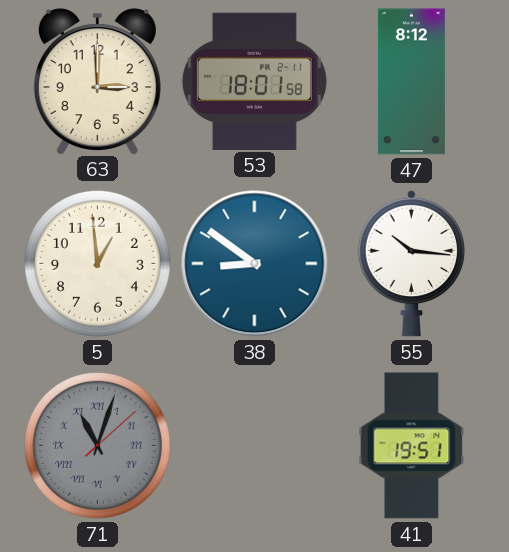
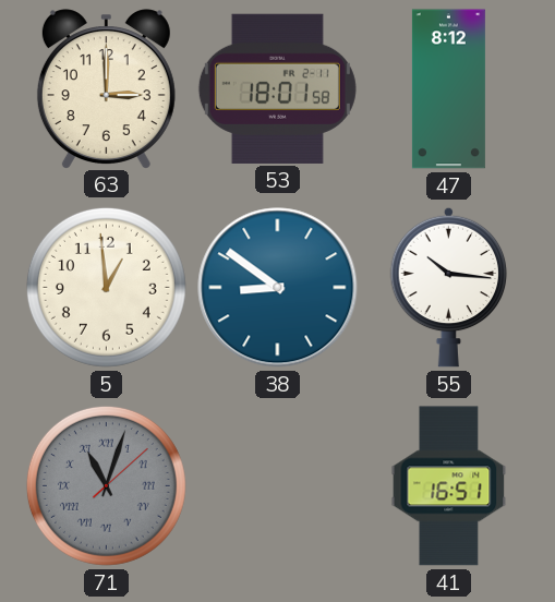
41: 19:51 -> 16:51
